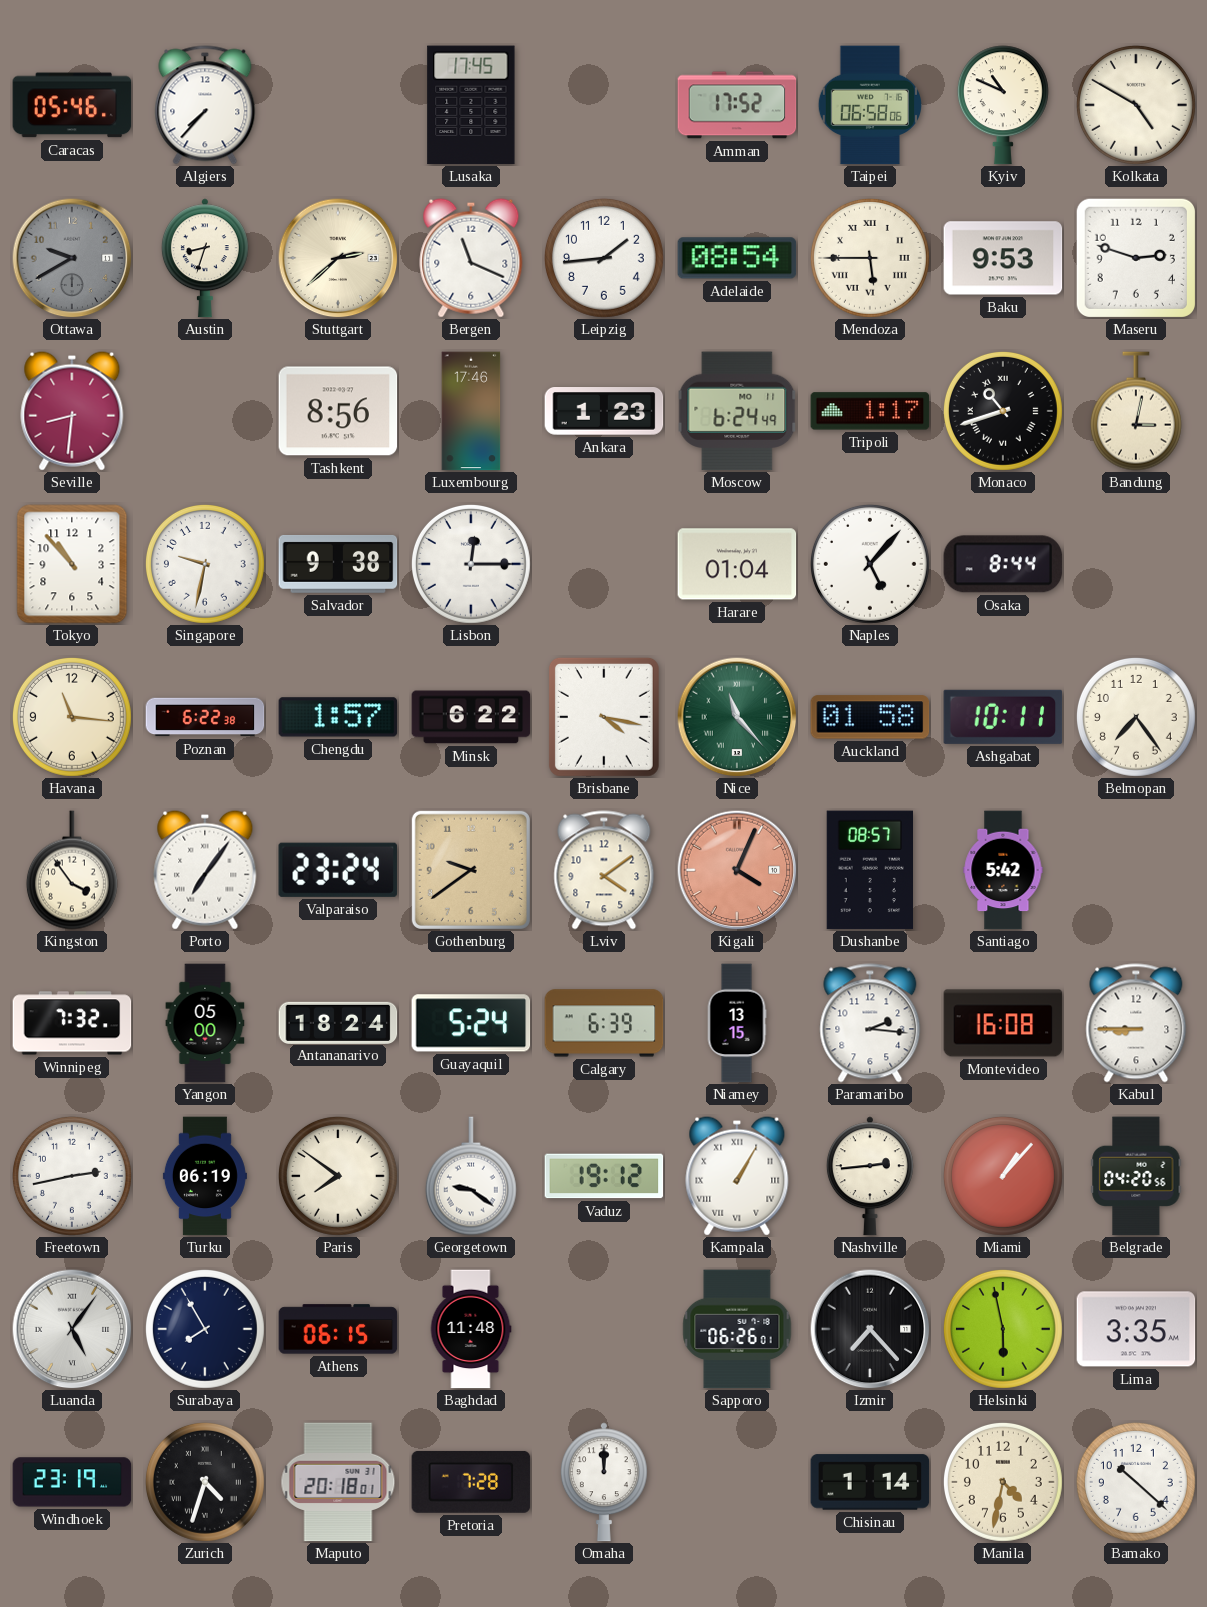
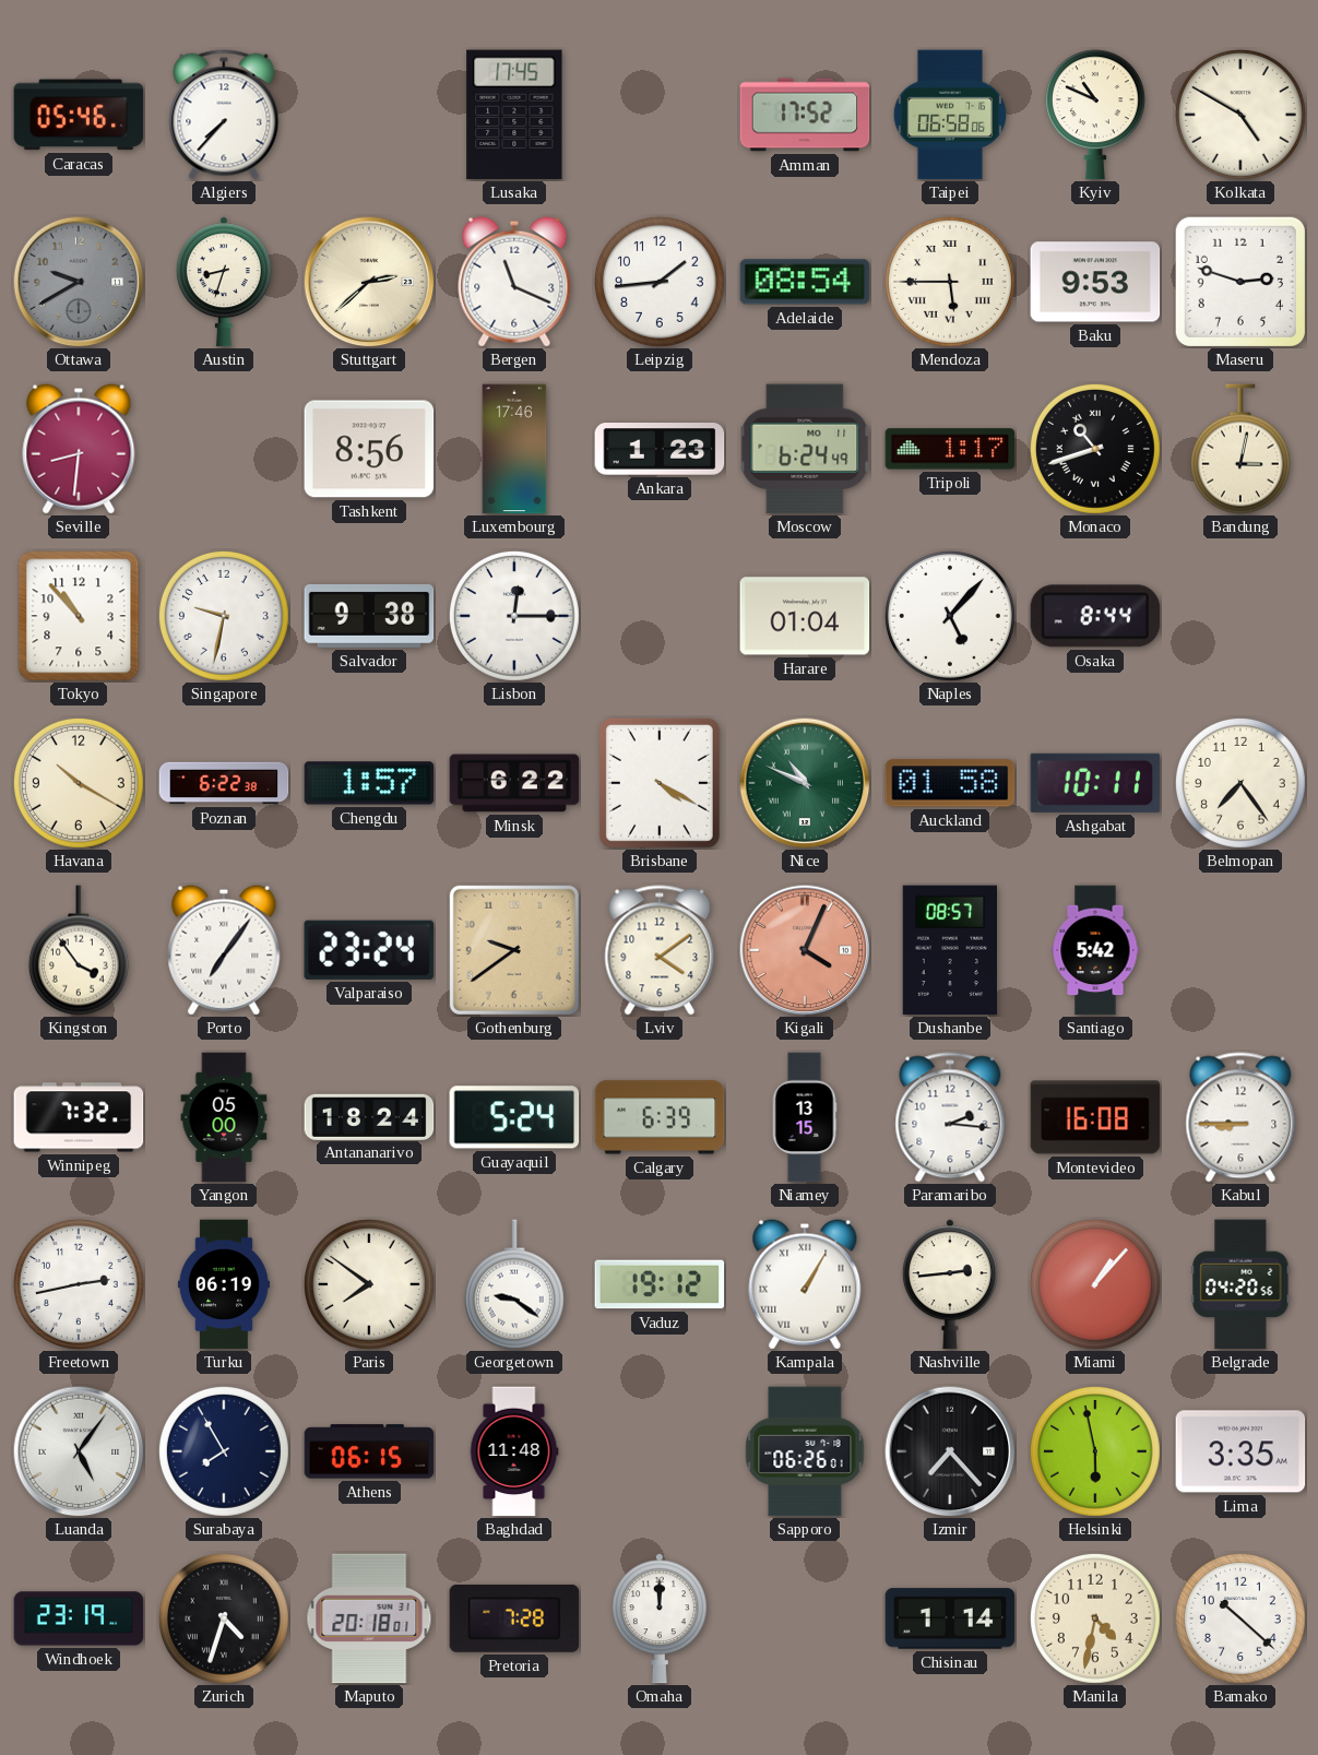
Havana: 11:16 -> 10:20
Brisbane: 4:17 -> 4:20
Nice: 11:23 -> 10:49
